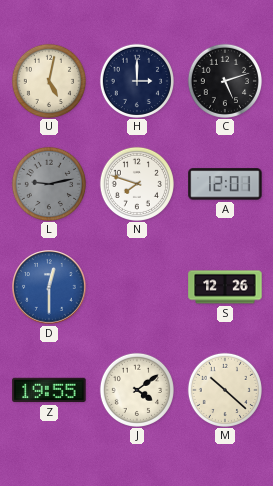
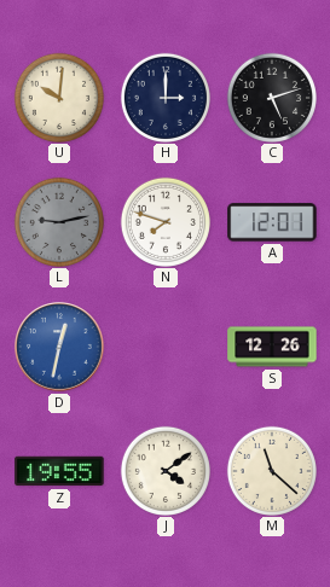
U: 5:02 -> 10:01
D: 12:30 -> 12:32
M: 10:22 -> 11:22
